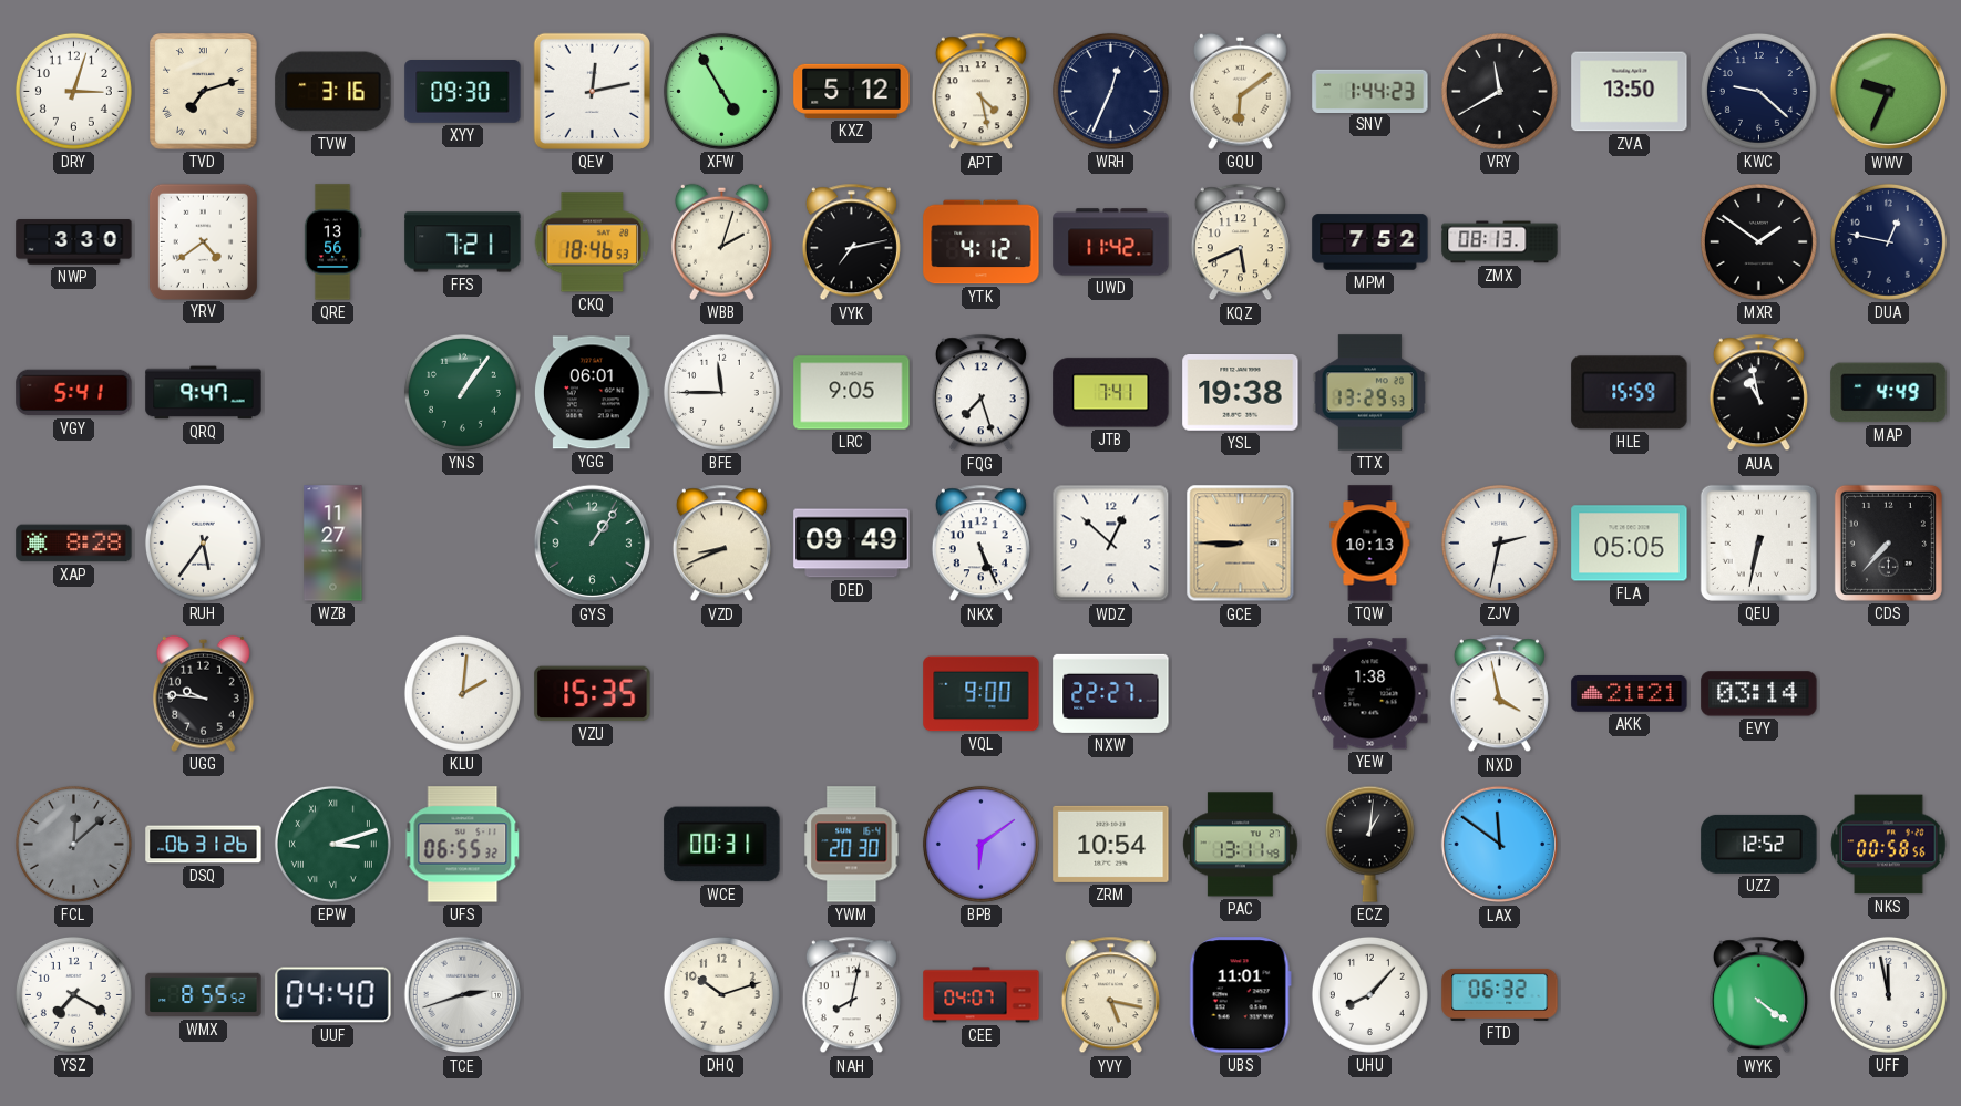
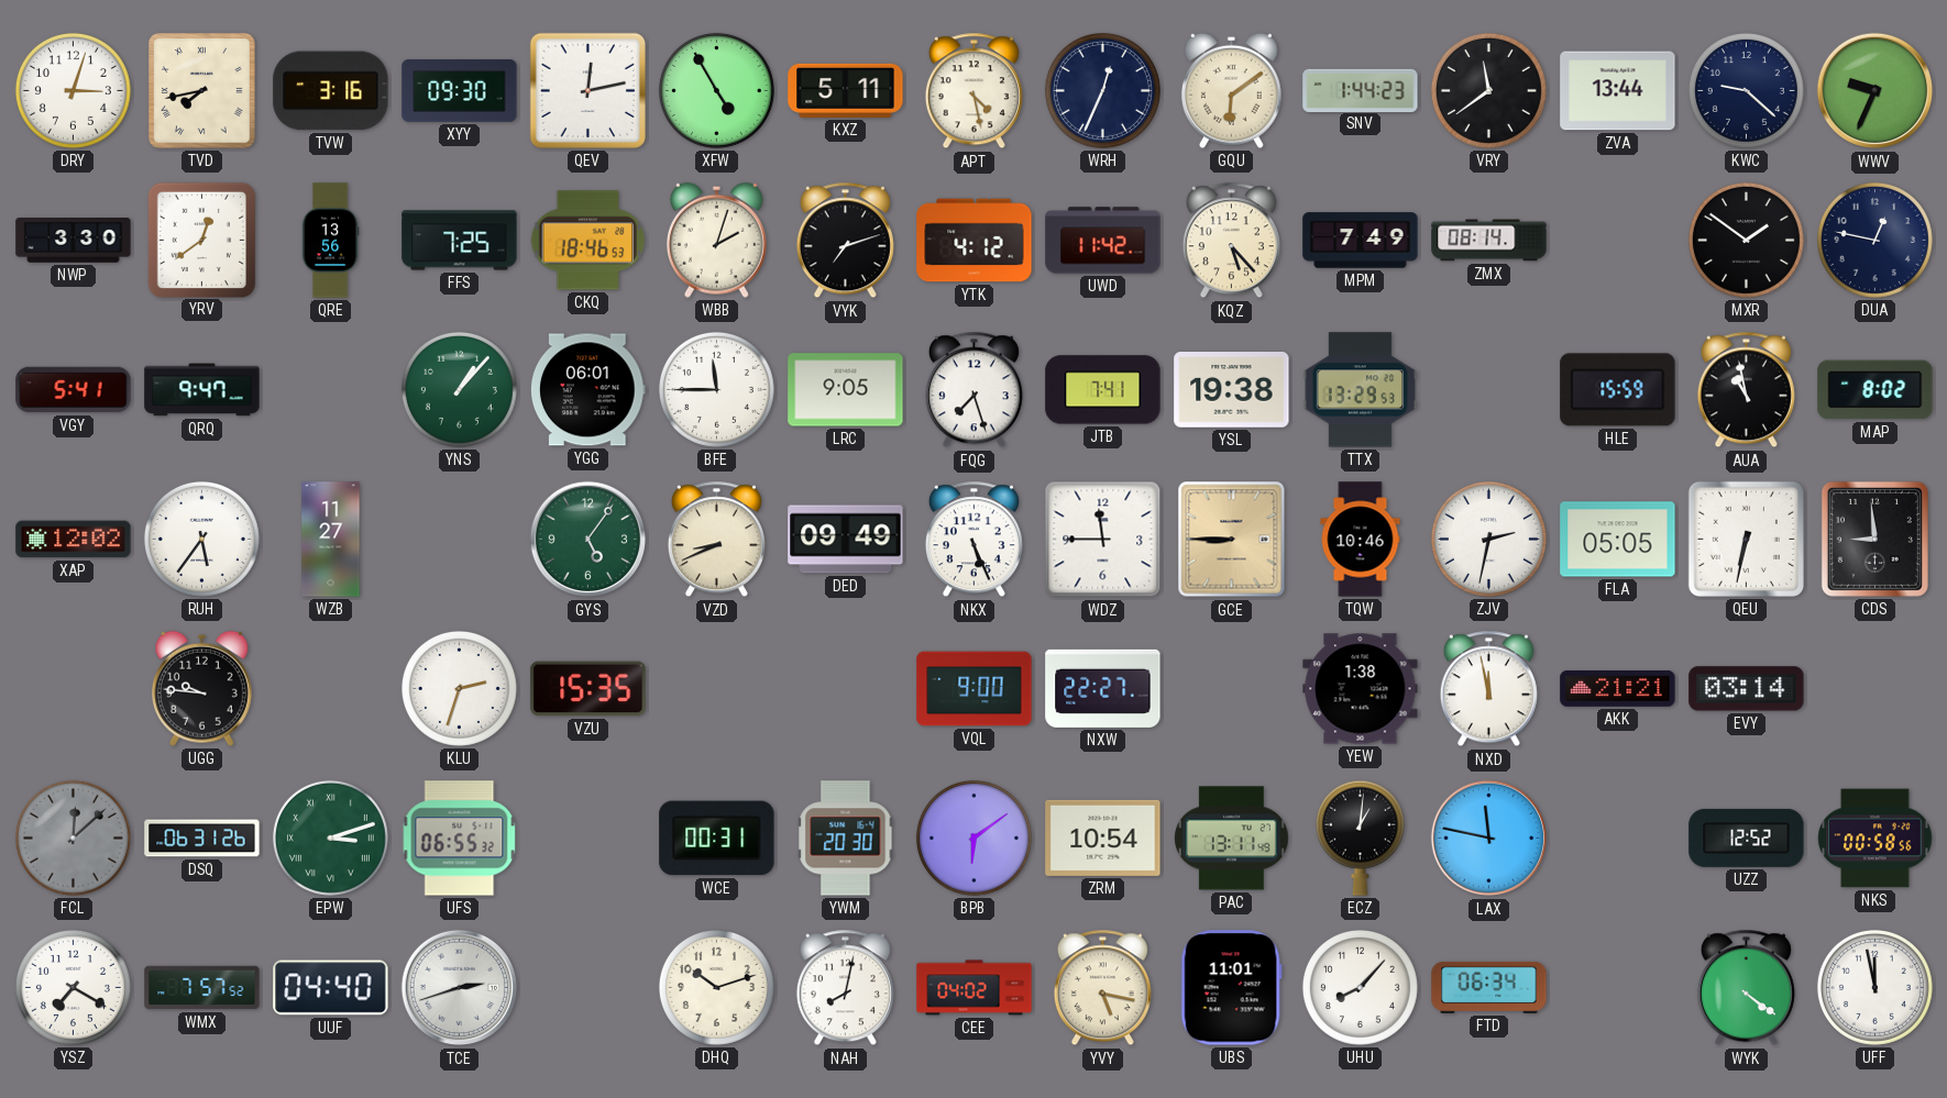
TVD: 7:12 -> 7:43
KXZ: 5:12 -> 5:11
VRY: 11:40 -> 11:39
ZVA: 13:50 -> 13:44
YRV: 4:39 -> 12:39
FFS: 7:21 -> 7:25
VYK: 7:13 -> 7:12
KQZ: 5:41 -> 5:23
MPM: 7:52 -> 7:49
ZMX: 08:13 -> 08:14
YNS: 1:06 -> 1:07
MAP: 4:49 -> 8:02
XAP: 8:28 -> 12:02
GYS: 1:06 -> 5:06
WDZ: 12:52 -> 11:45
TQW: 10:13 -> 10:46
CDS: 7:37 -> 8:59
KLU: 2:01 -> 2:33
NXD: 3:58 -> 11:58
LAX: 11:51 -> 11:47
WMX: 8:55 -> 7:57
CEE: 04:07 -> 04:02
FTD: 06:32 -> 06:34
